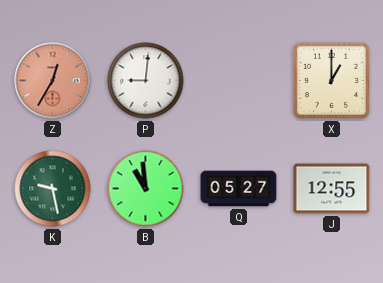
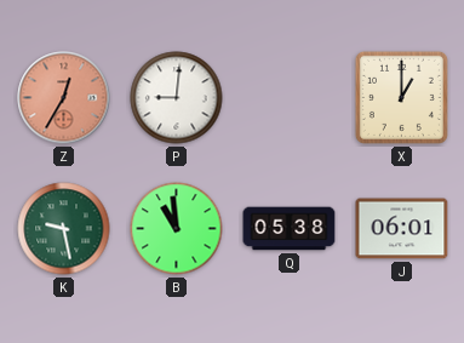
Q: 05:27 -> 05:38
J: 12:55 -> 06:01
